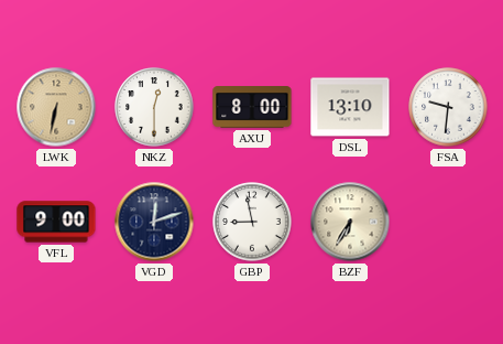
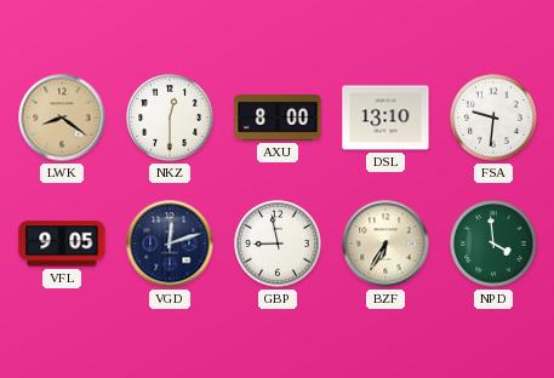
LWK: 6:32 -> 8:21
VFL: 9:00 -> 9:05
NPD: none -> 3:59
